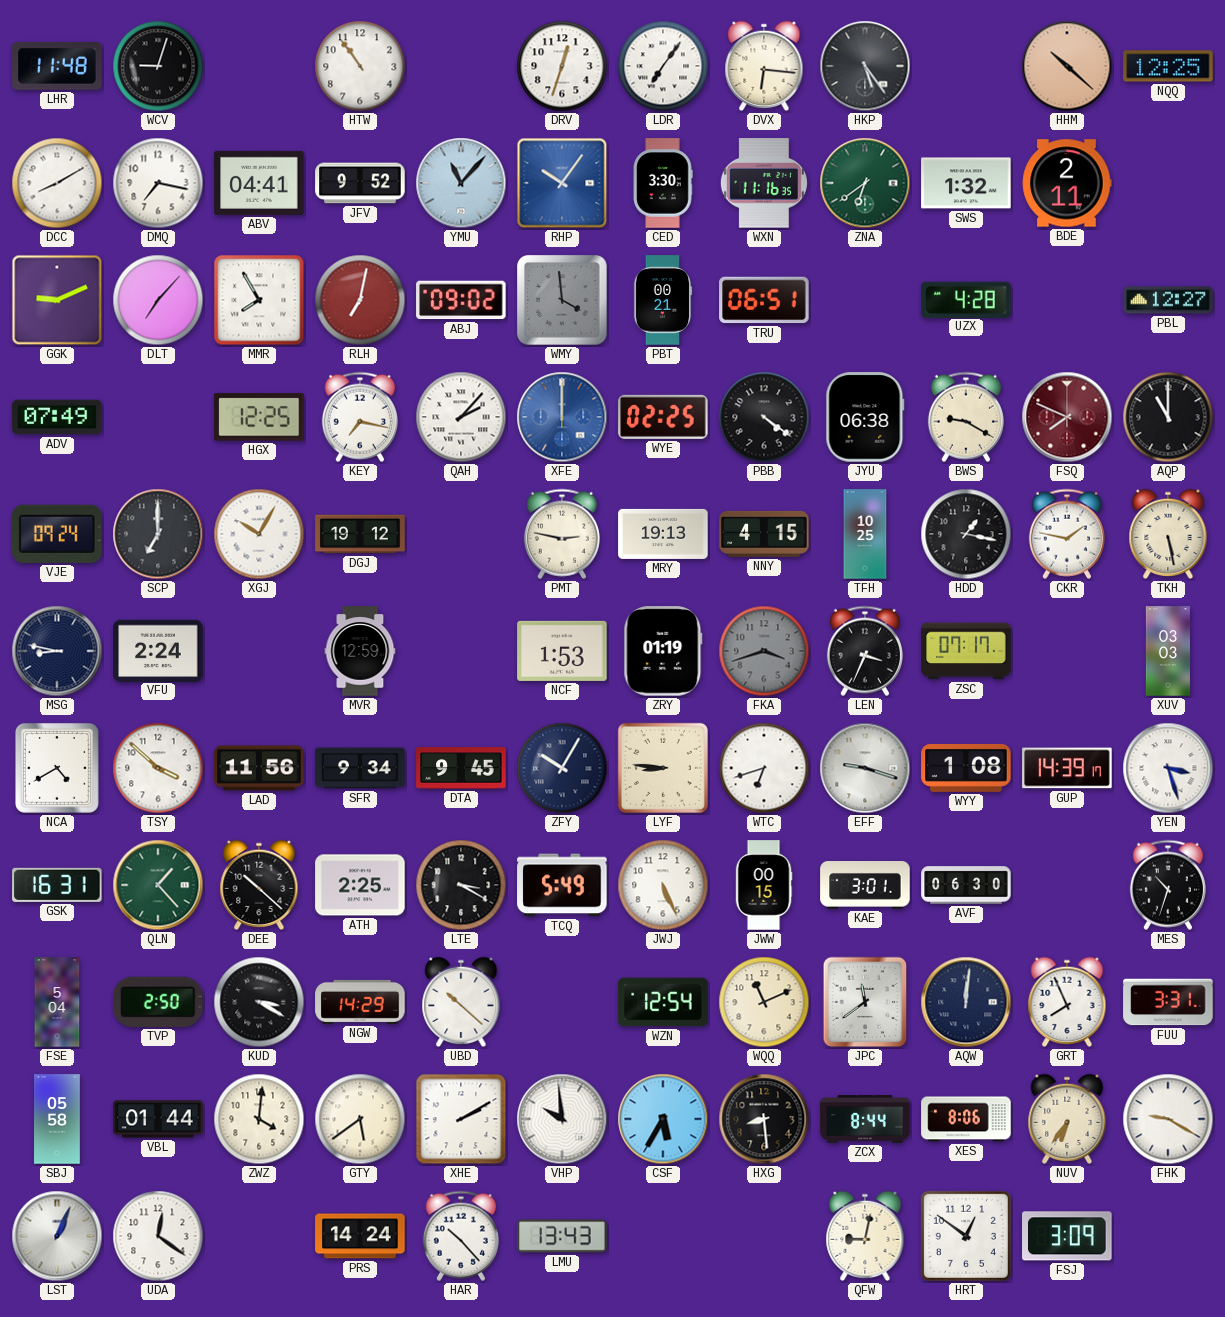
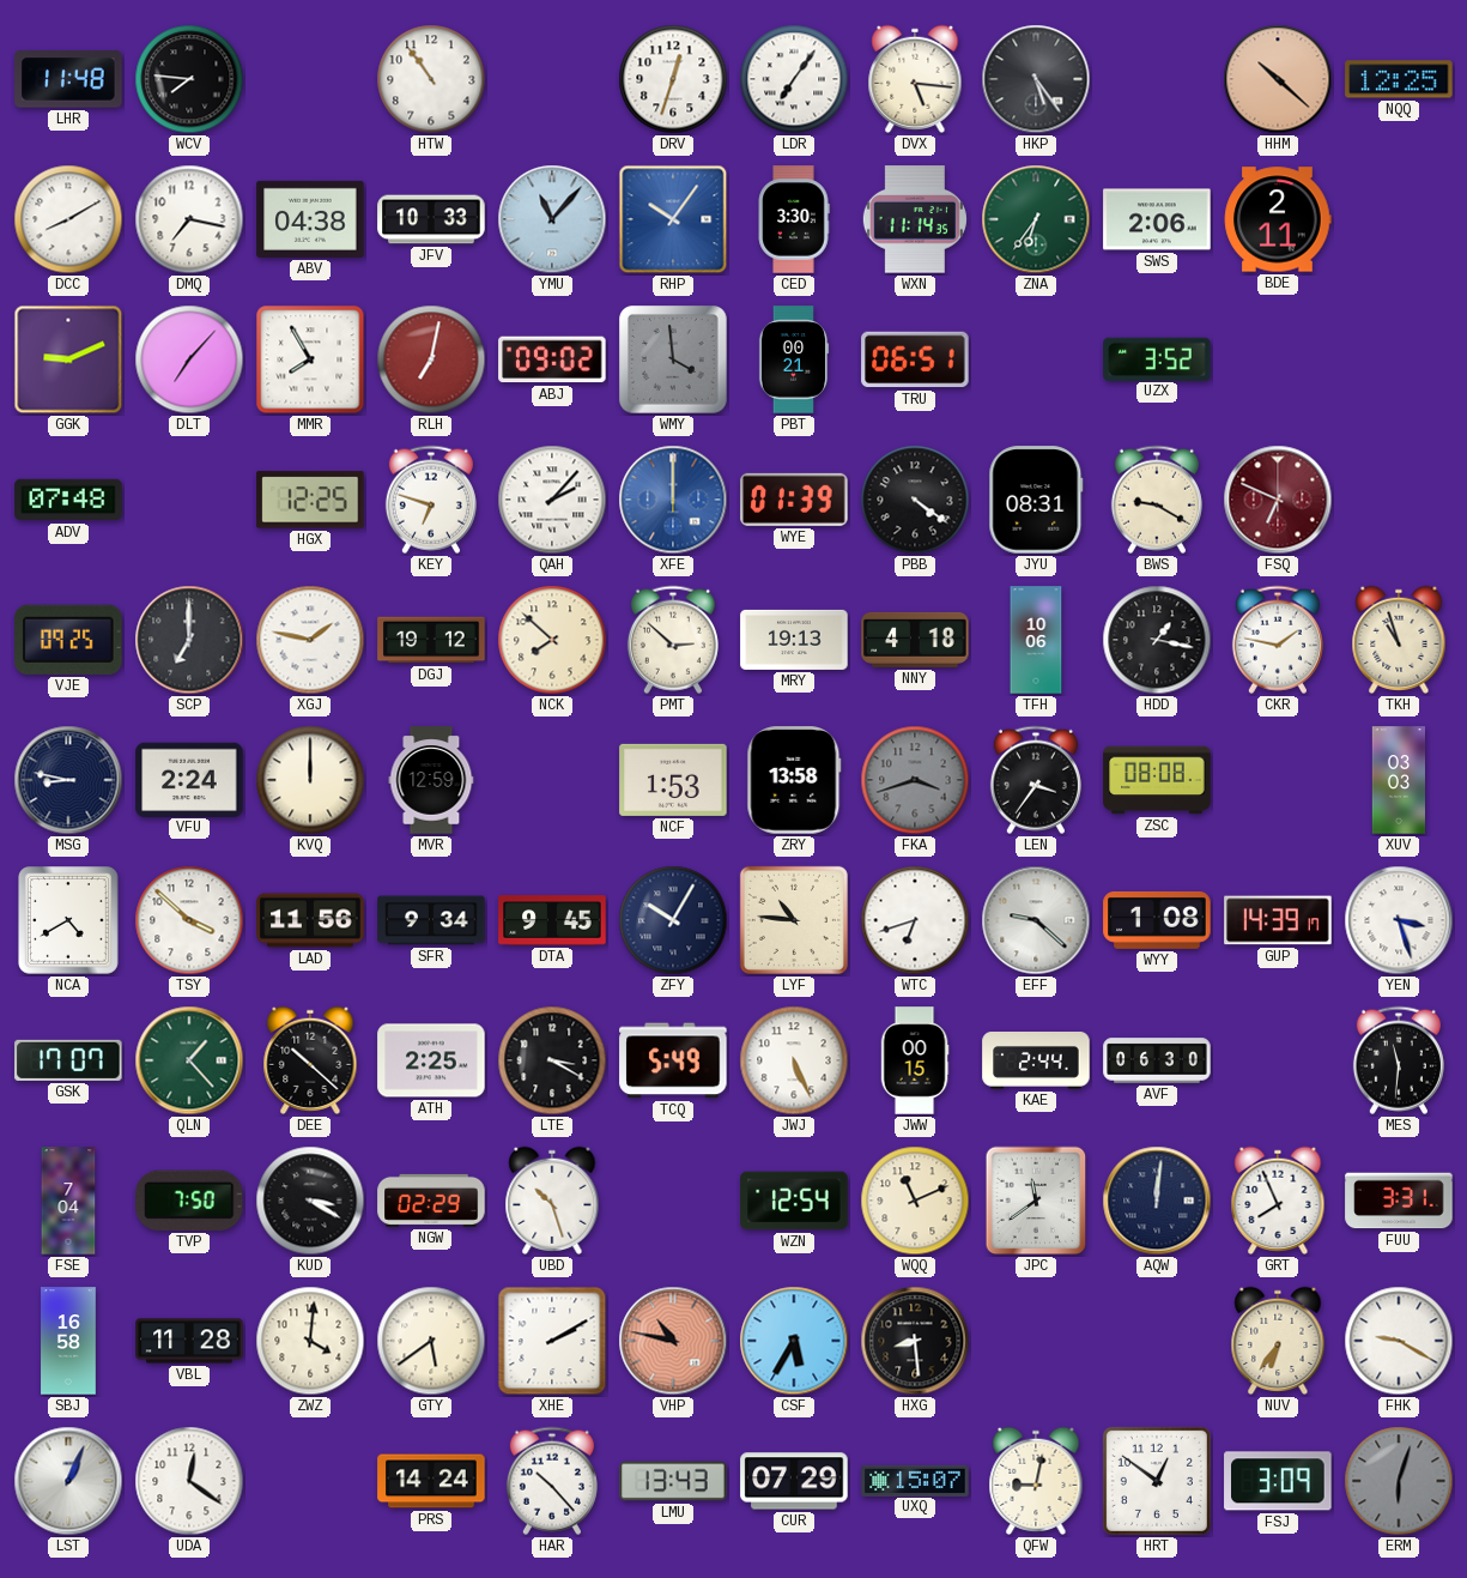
WCV: 9:03 -> 7:46
DVX: 6:16 -> 5:16
ABV: 04:41 -> 04:38
JFV: 9:52 -> 10:33
WXN: 11:16 -> 11:14
ZNA: 6:39 -> 6:36
SWS: 1:32 -> 2:06
UZX: 4:28 -> 3:52
PBL: 12:27 -> none
ADV: 07:49 -> 07:48
KEY: 7:17 -> 6:48
WYE: 02:25 -> 01:39
JYU: 06:38 -> 08:31
FSQ: 7:49 -> 6:49
AQP: 11:00 -> none
VJE: 09:24 -> 09:25
XGJ: 10:05 -> 1:47
NCK: none -> 7:52
PMT: 2:47 -> 2:52
NNY: 4:15 -> 4:18
TFH: 10:25 -> 10:06
TKH: 5:28 -> 10:57
KVQ: none -> 12:00
ZRY: 01:19 -> 13:58
LEN: 3:34 -> 3:36
ZSC: 07:17 -> 08:08
LYF: 8:46 -> 10:46
EFF: 9:18 -> 9:22
GSK: 16:31 -> 17:07
KAE: 3:01 -> 2:44
MES: 10:33 -> 11:31
FSE: 5:04 -> 7:04
TVP: 2:50 -> 7:50
NGW: 14:29 -> 02:29
UBD: 10:22 -> 10:27
SBJ: 05:58 -> 16:58
VBL: 01:44 -> 11:28
VHP: 9:59 -> 10:47
VHP dial: white -> salmon
ZCX: 8:44 -> none
XES: 8:06 -> none
CUR: none -> 07:29
UXQ: none -> 15:07
ERM: none -> 6:03
